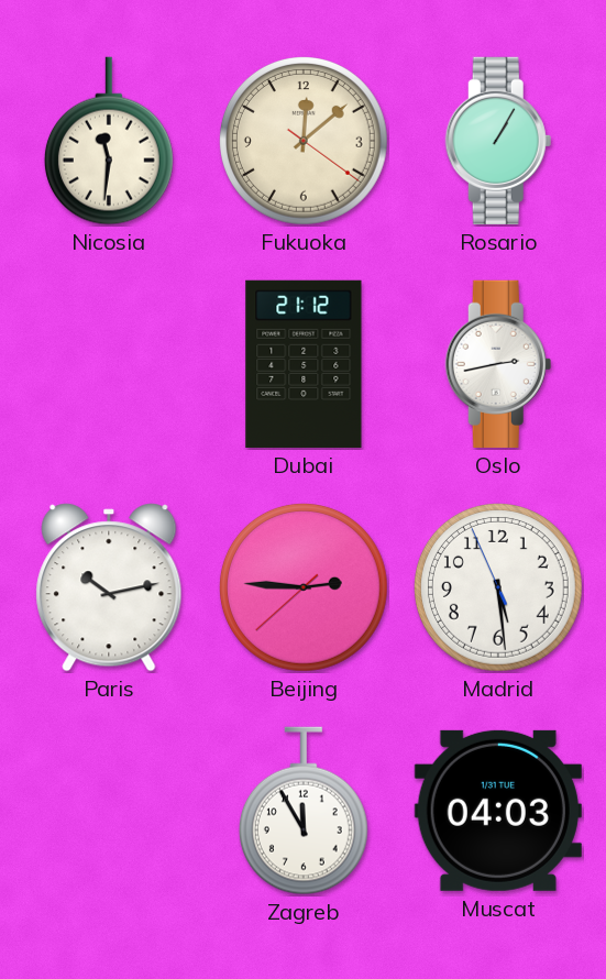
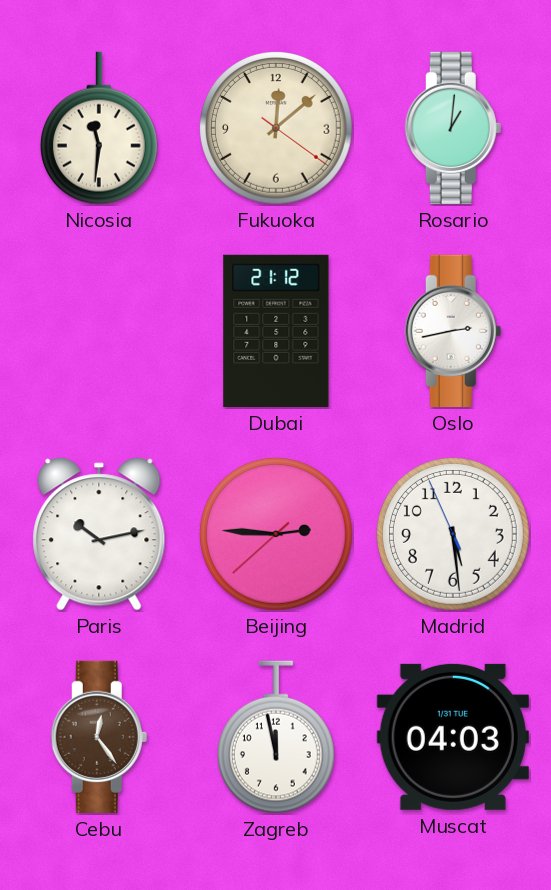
Rosario: 1:05 -> 1:01
Cebu: none -> 12:24
Zagreb: 11:55 -> 11:58
